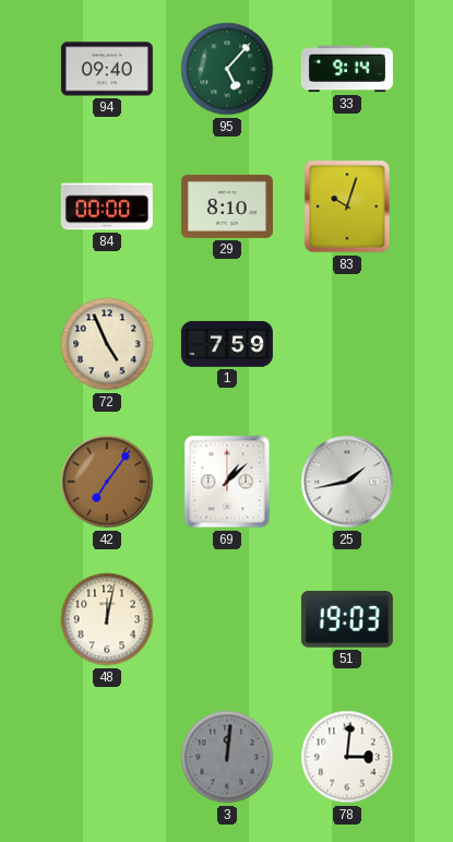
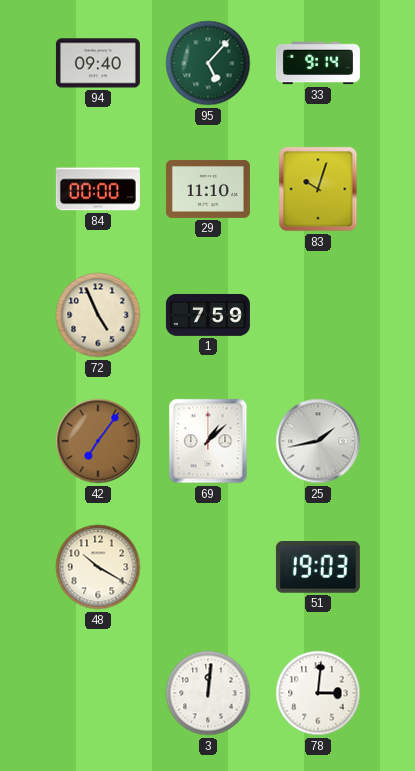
29: 8:10 -> 11:10
48: 12:02 -> 10:20
3 dial: grey -> white
